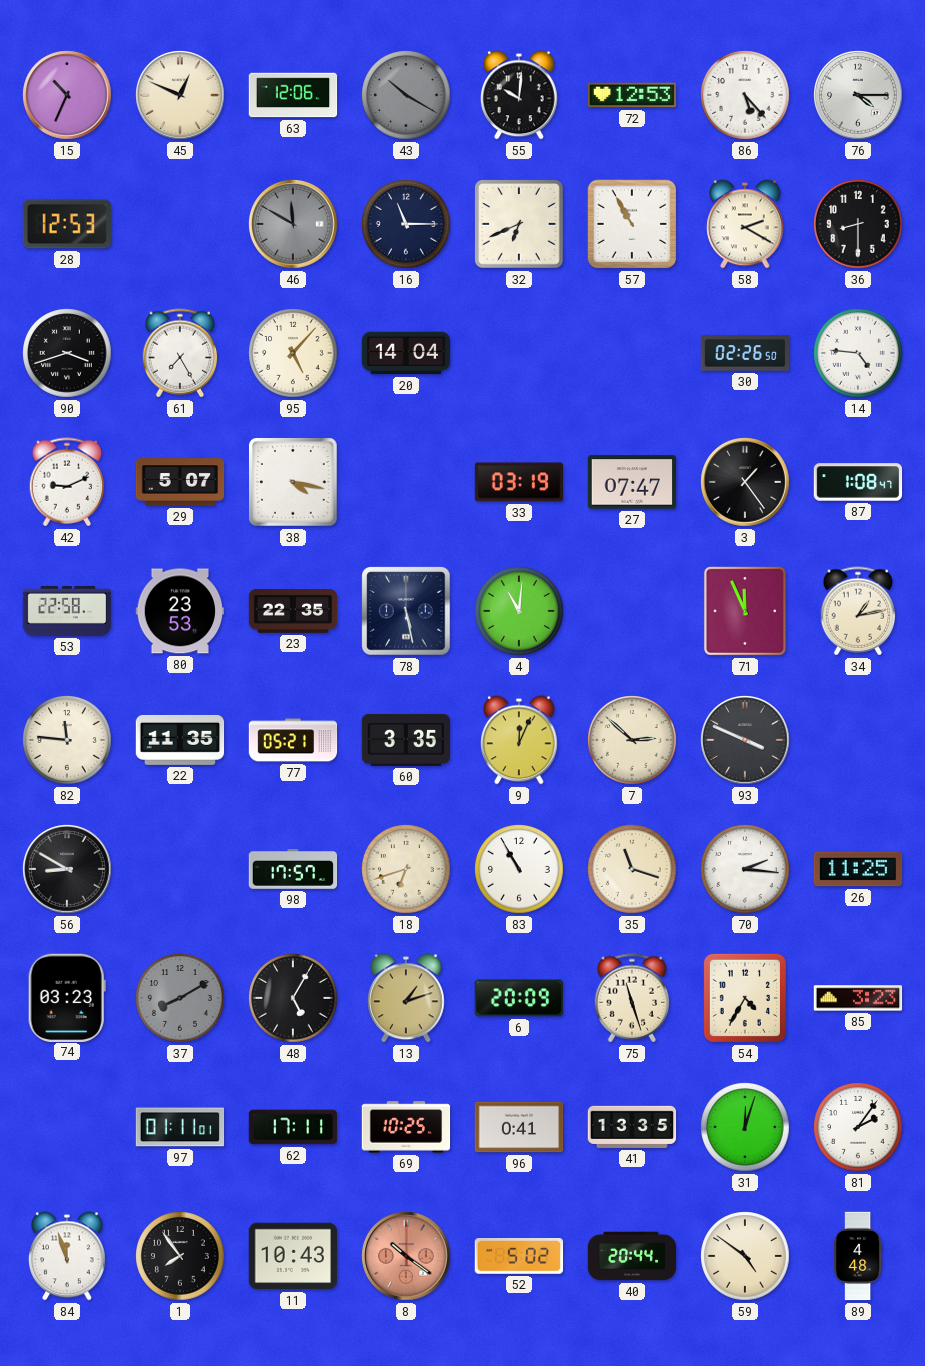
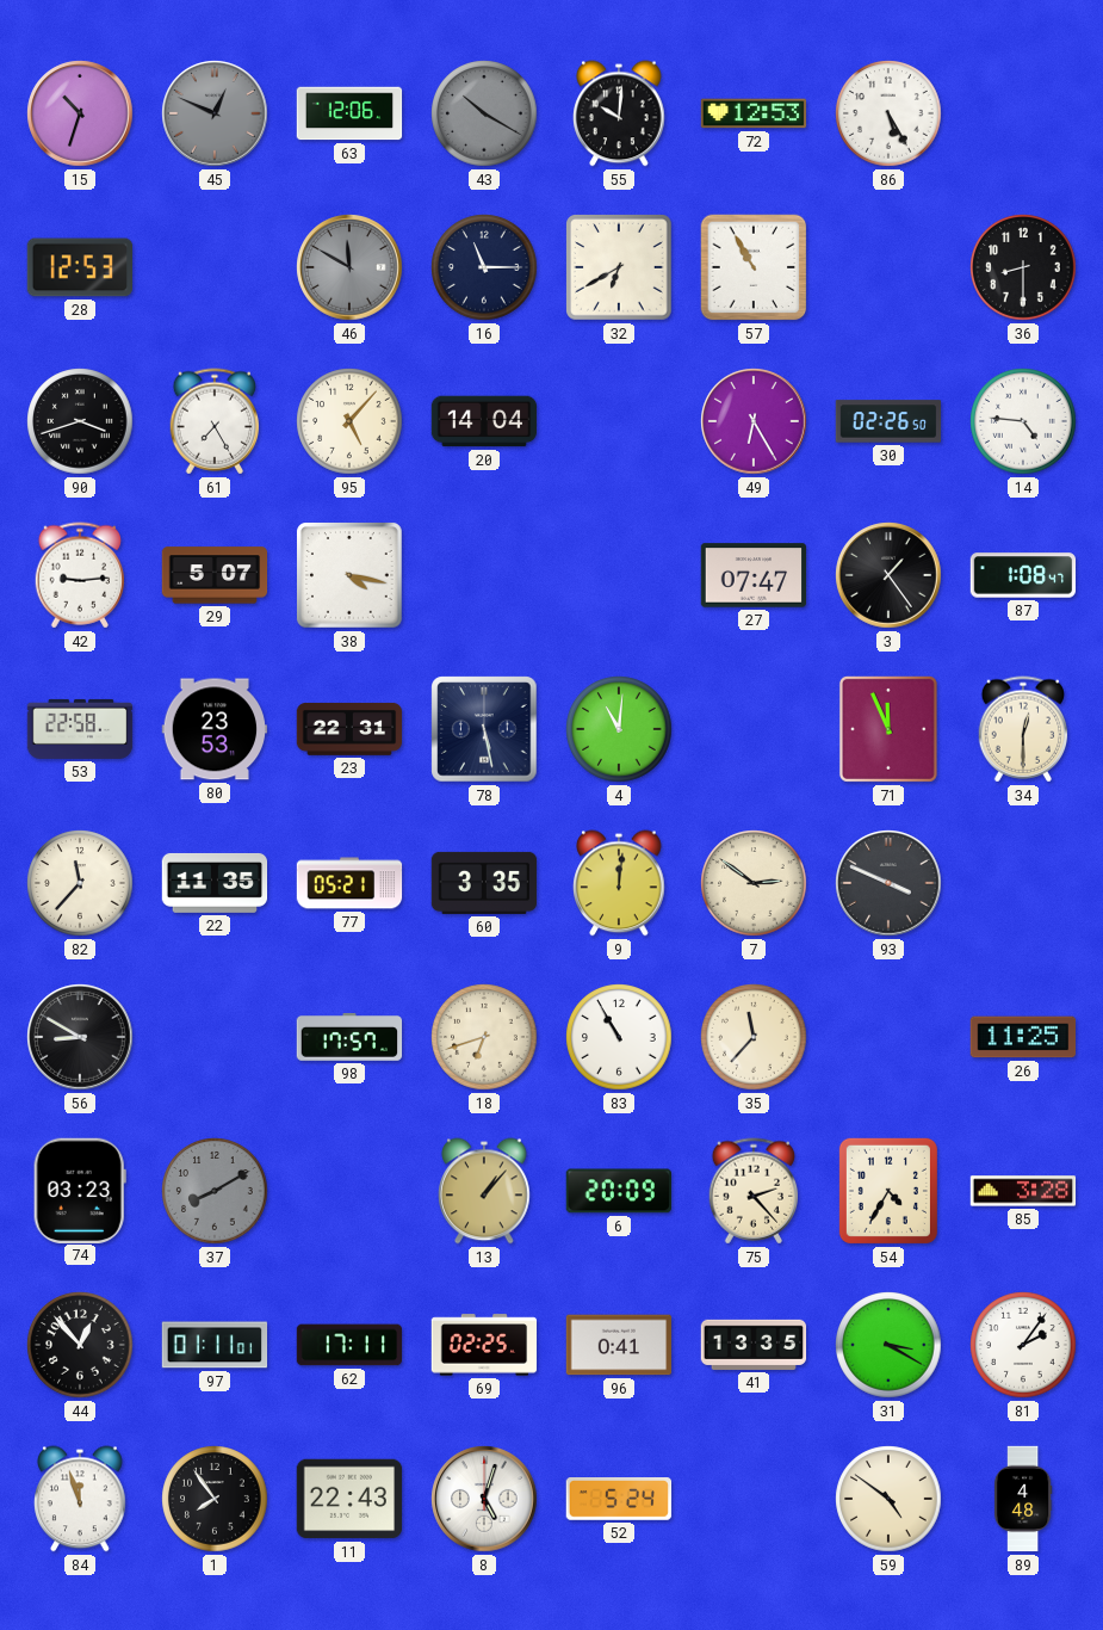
15: 10:34 -> 10:33
45 dial: cream -> grey
86: 5:23 -> 5:25
76: 4:15 -> none
32: 6:41 -> 6:40
58: 2:20 -> none
49: none -> 6:25
42: 9:11 -> 9:14
33: 03:19 -> none
23: 22:35 -> 22:31
34: 1:13 -> 12:30
82: 11:46 -> 11:37
9: 12:04 -> 12:01
7: 2:52 -> 2:51
35: 11:18 -> 11:37
70: 2:16 -> none
48: 5:05 -> none
13: 1:12 -> 1:07
75: 11:27 -> 2:23
85: 3:23 -> 3:28
44: none -> 12:53
69: 10:25 -> 02:25
31: 12:03 -> 3:20
11: 10:43 -> 22:43
8: 10:21 -> 5:03
8 dial: salmon -> white
52: 5:02 -> 5:24
40: 20:44 -> none
